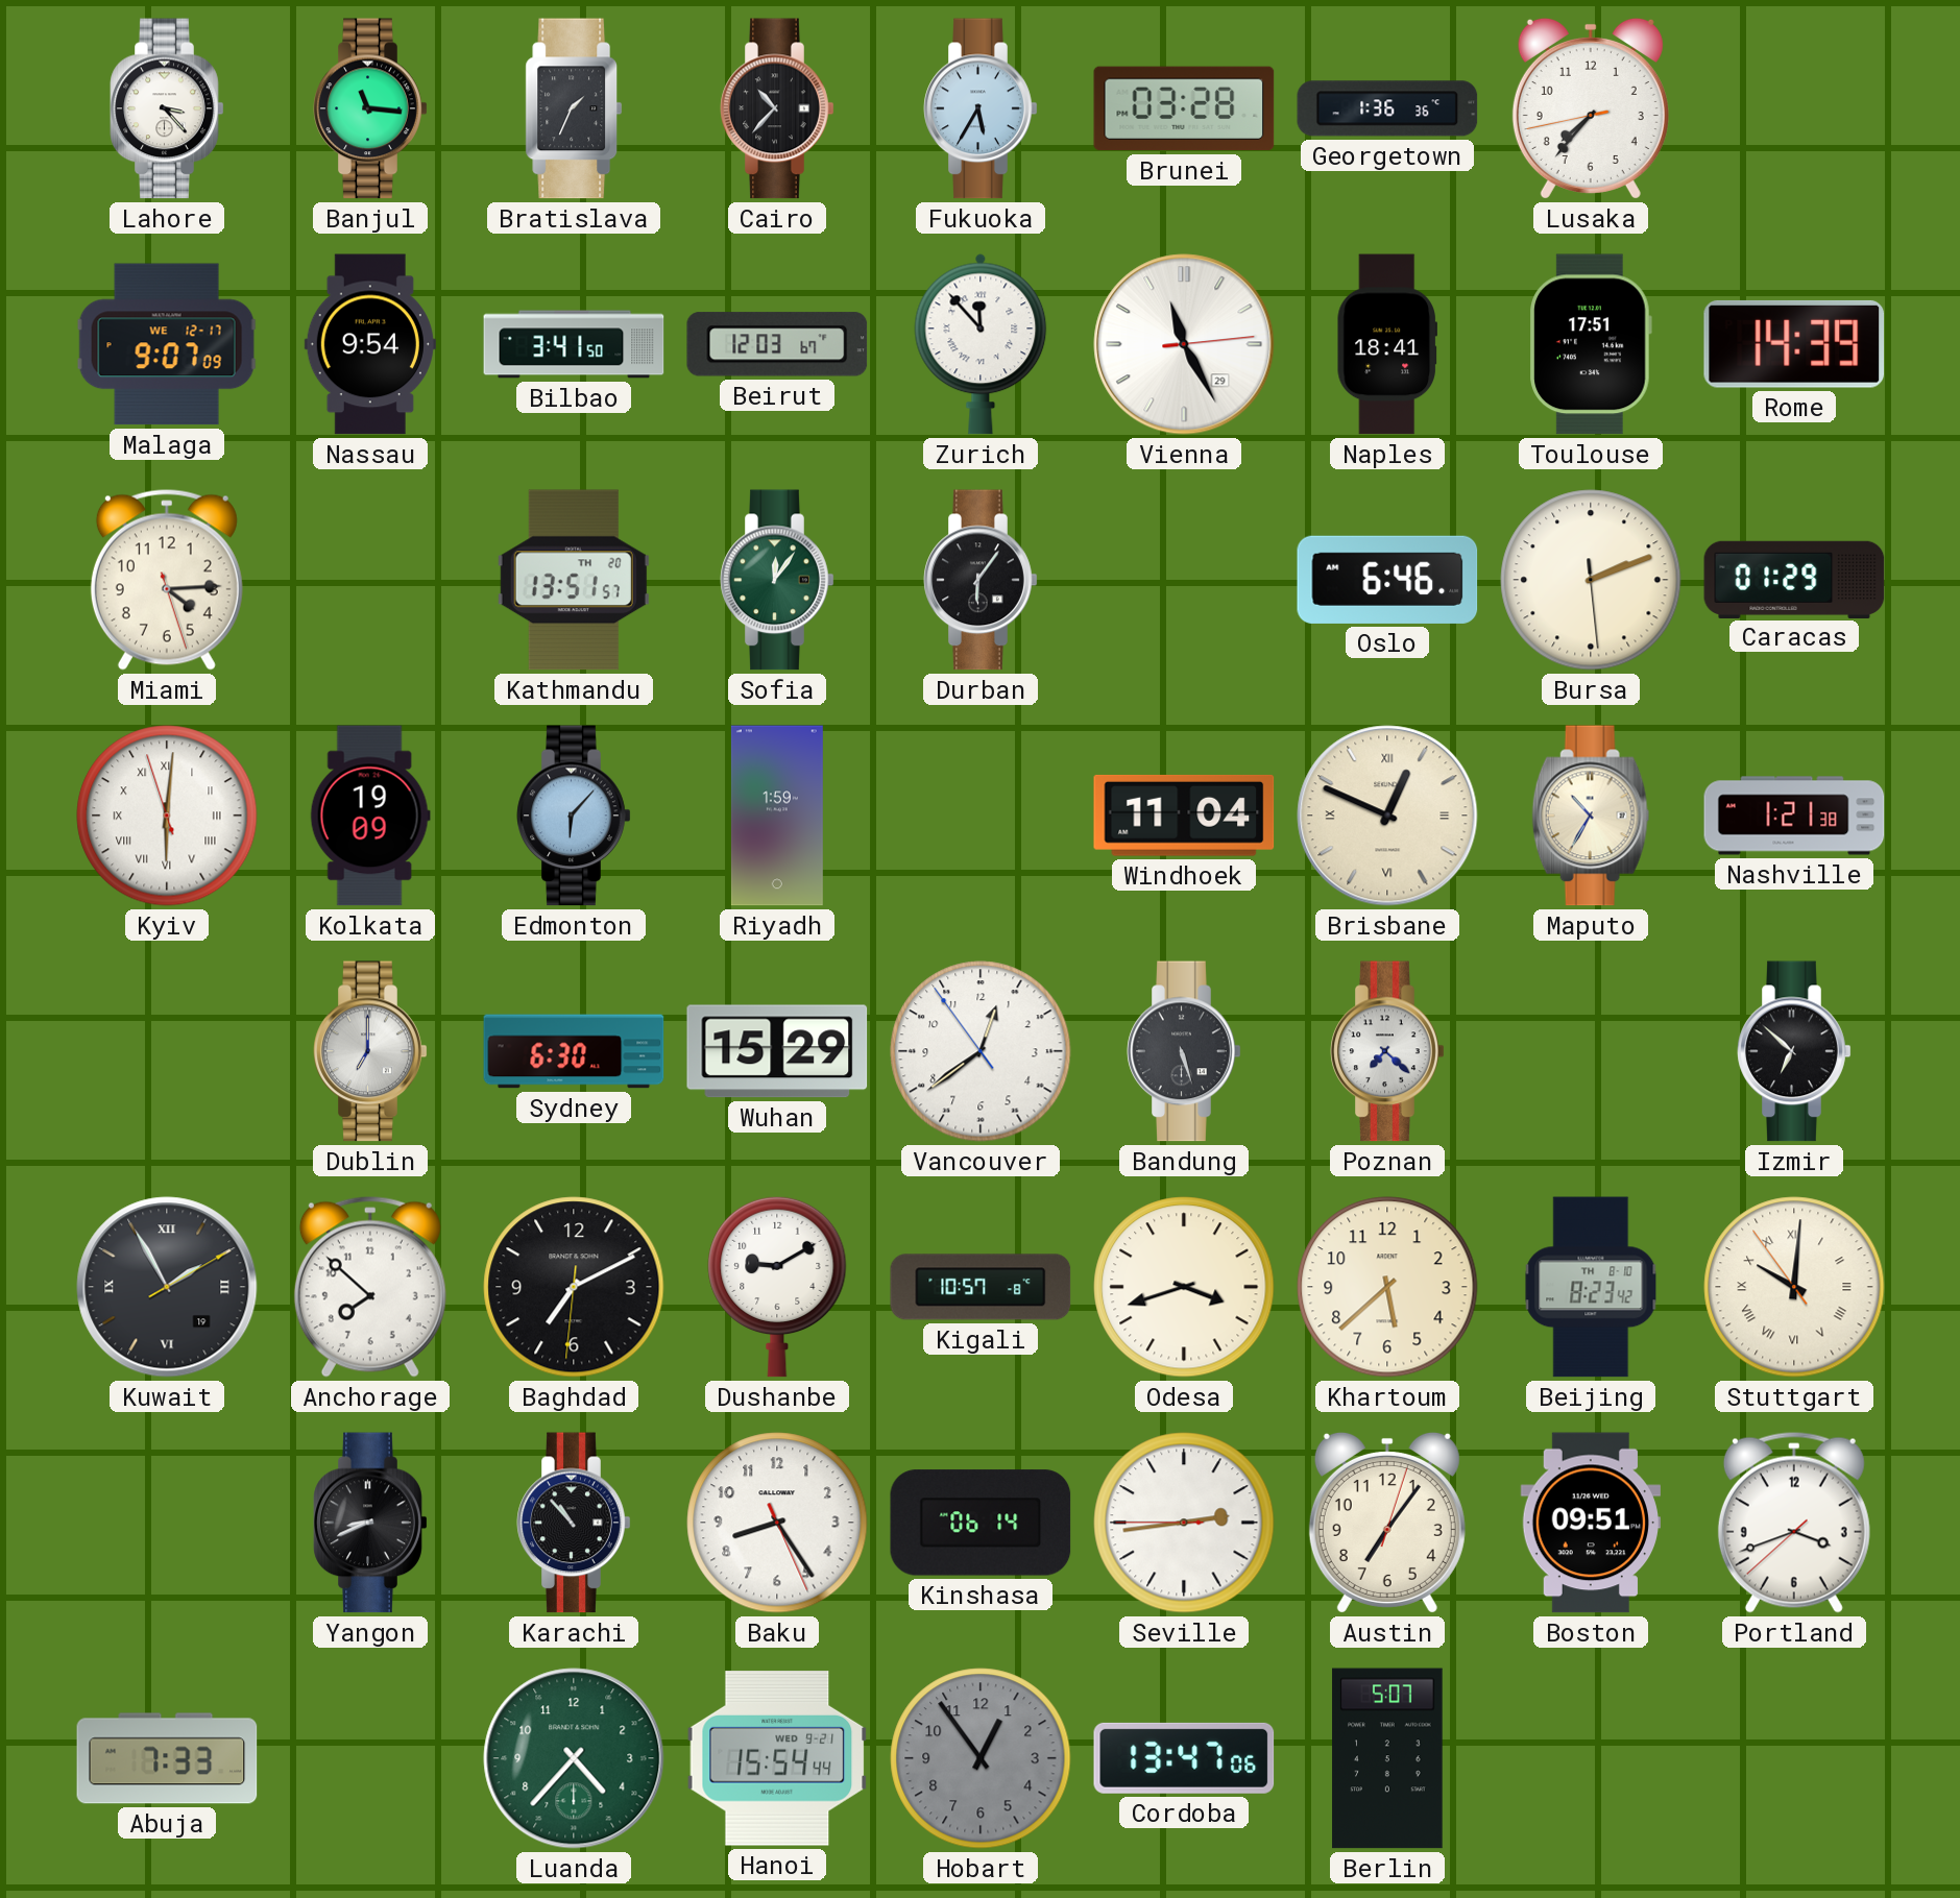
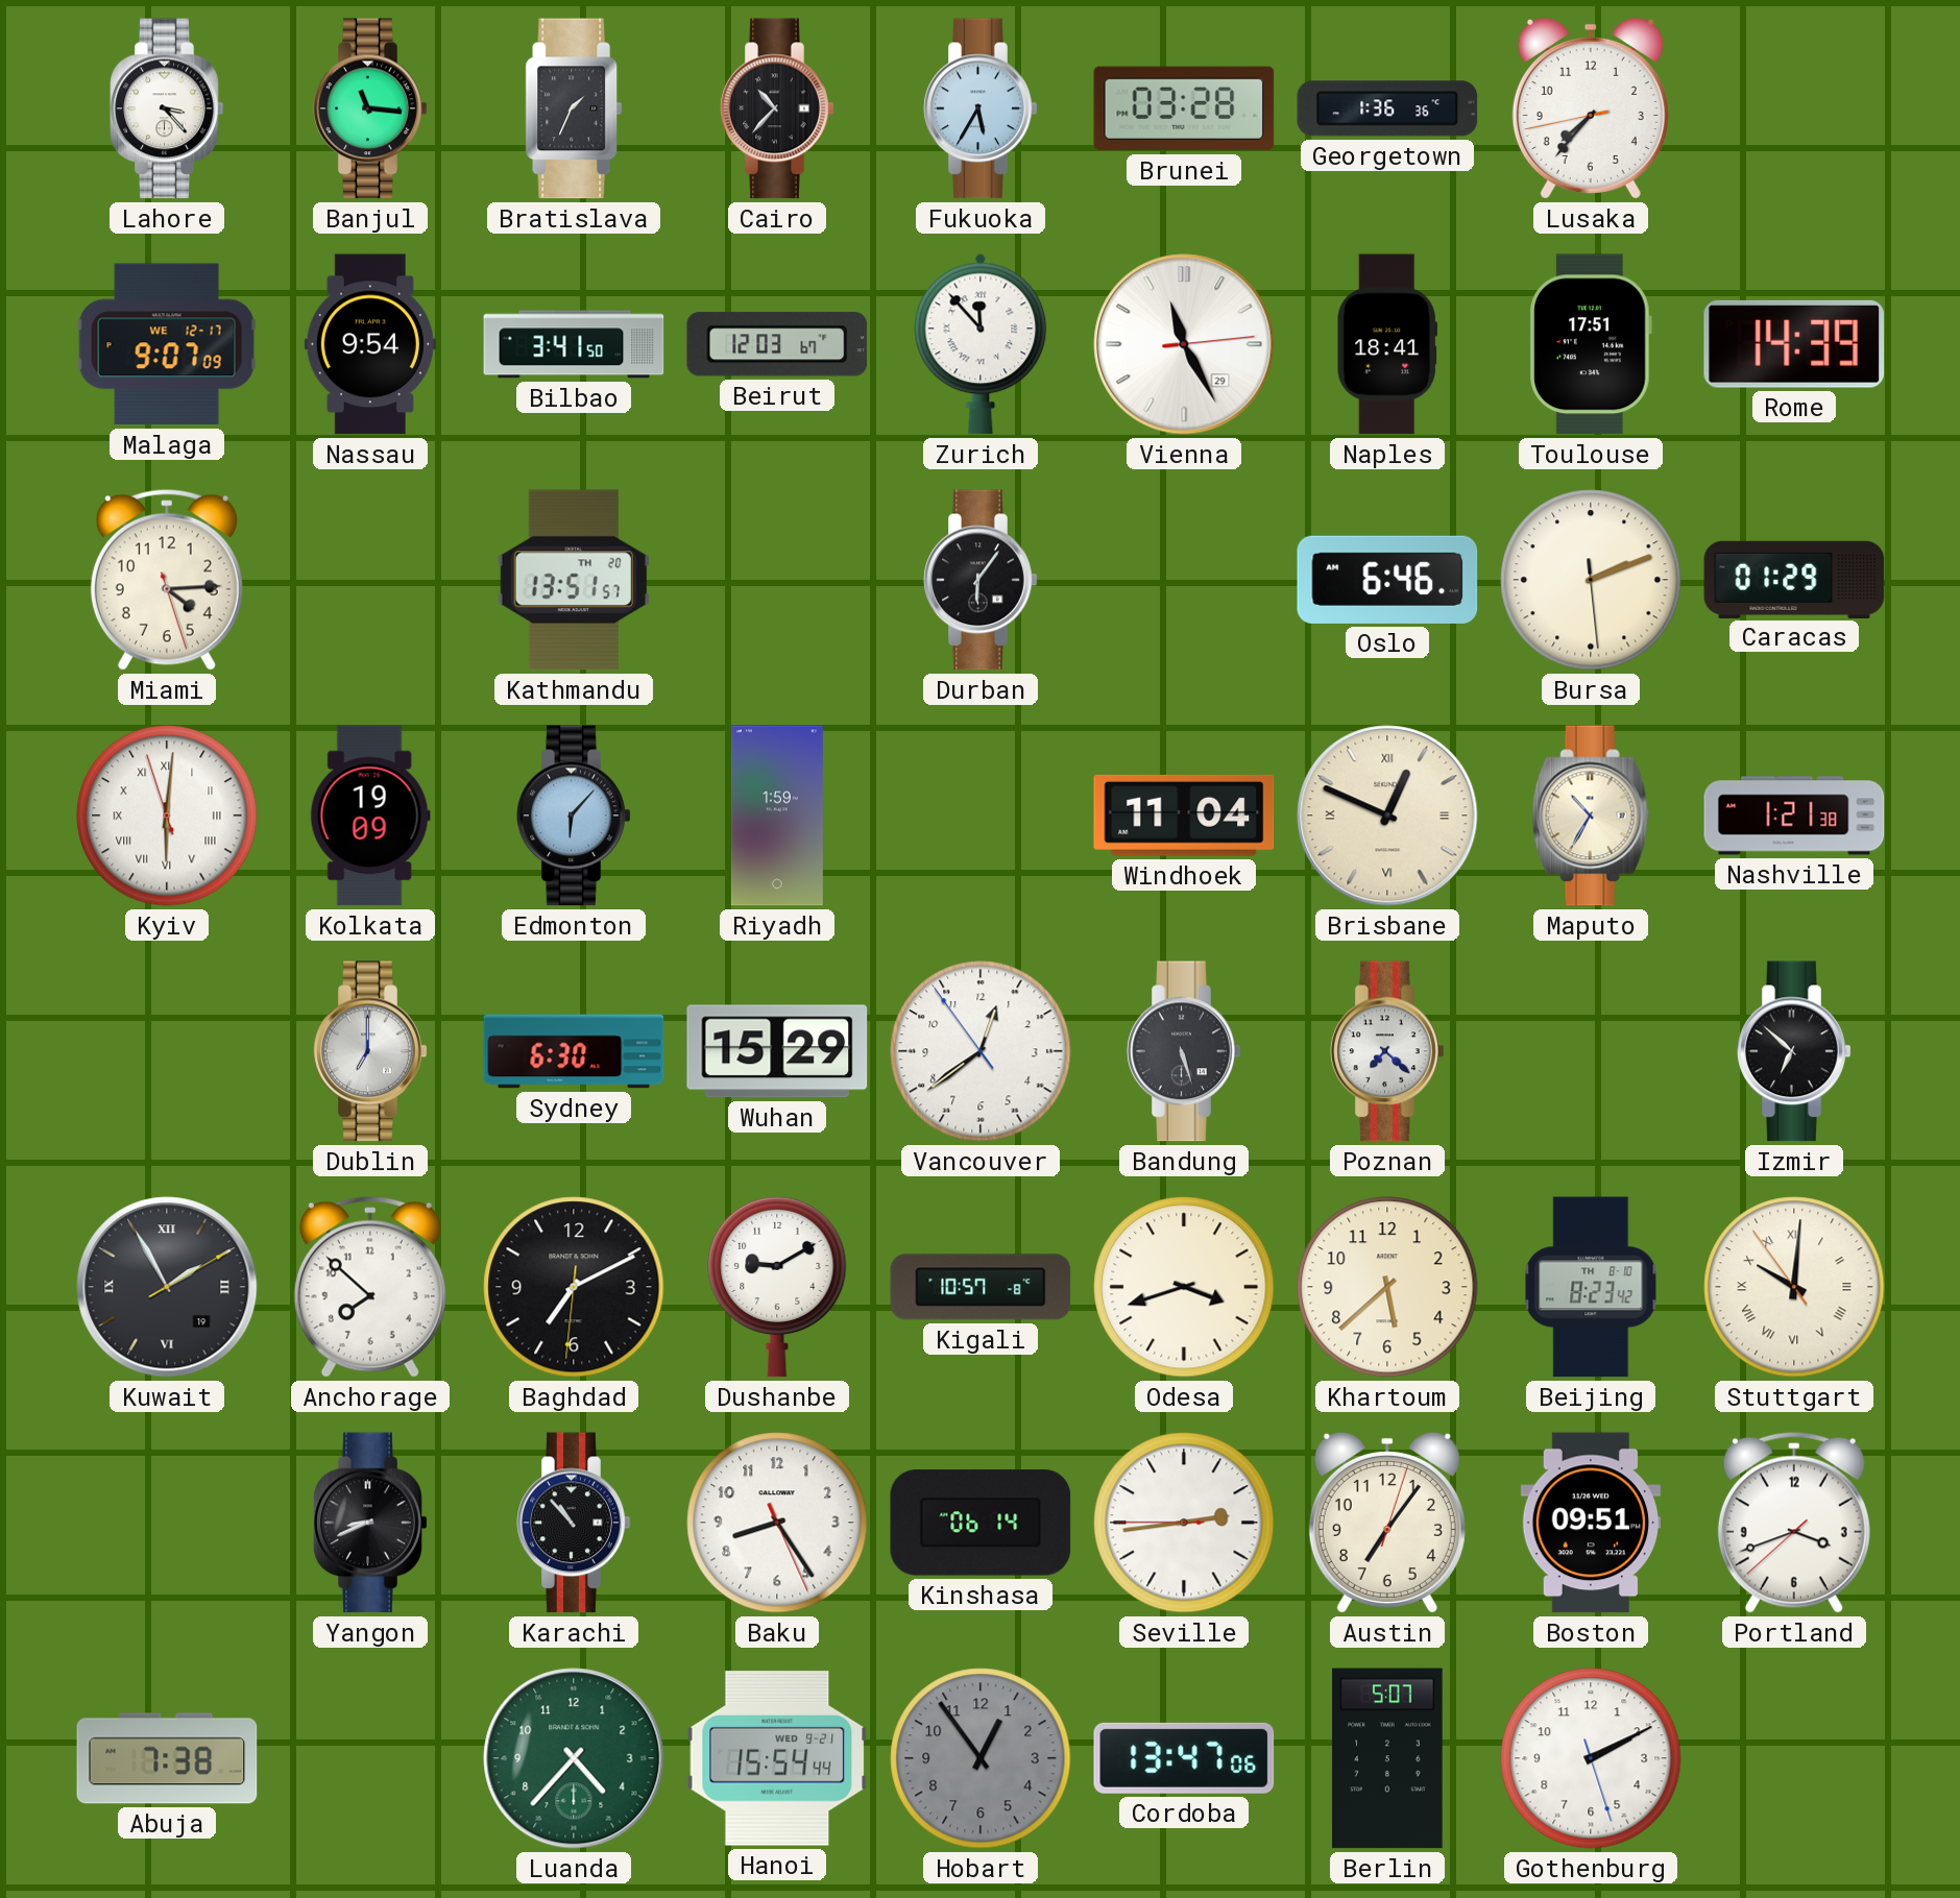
Sofia: 12:06 -> none
Abuja: 7:33 -> 7:38
Gothenburg: none -> 2:10
